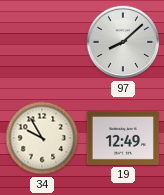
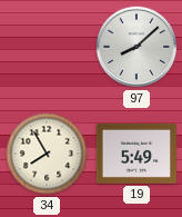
34: 9:55 -> 7:55
19: 12:49 -> 5:49
